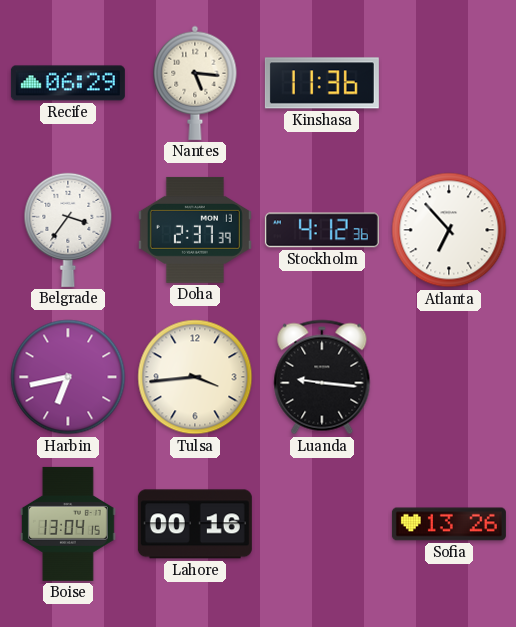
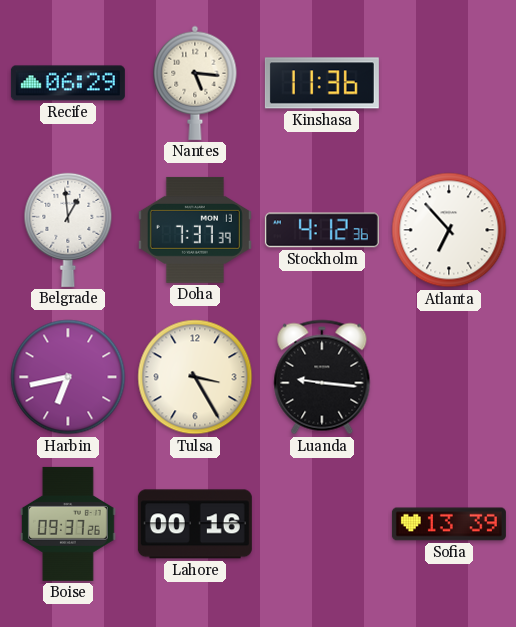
Belgrade: 3:36 -> 12:59
Doha: 2:37 -> 7:37
Tulsa: 3:44 -> 3:25
Boise: 13:04 -> 09:37
Sofia: 13:26 -> 13:39
